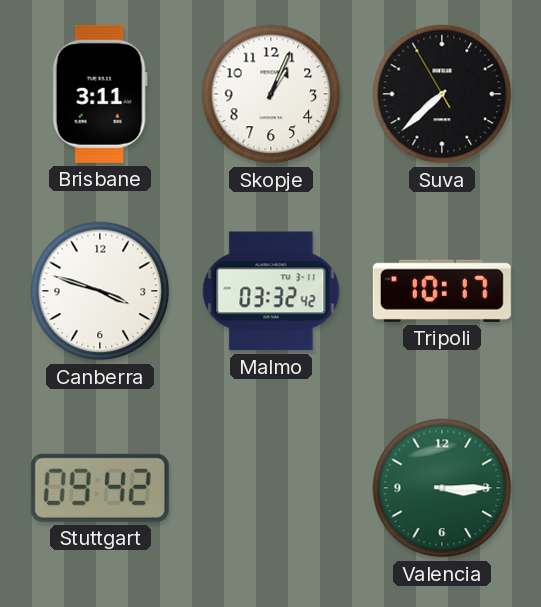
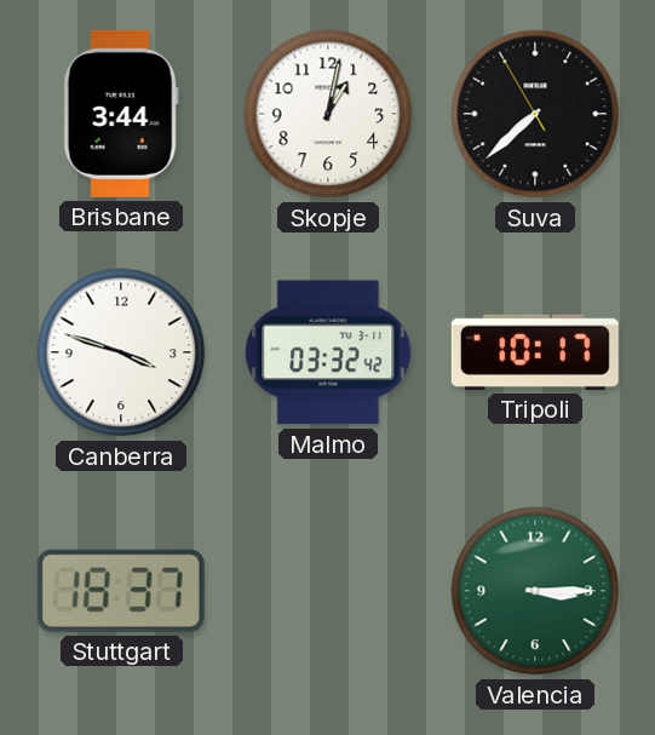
Brisbane: 3:11 -> 3:44
Skopje: 1:04 -> 1:02
Stuttgart: 09:42 -> 18:37
